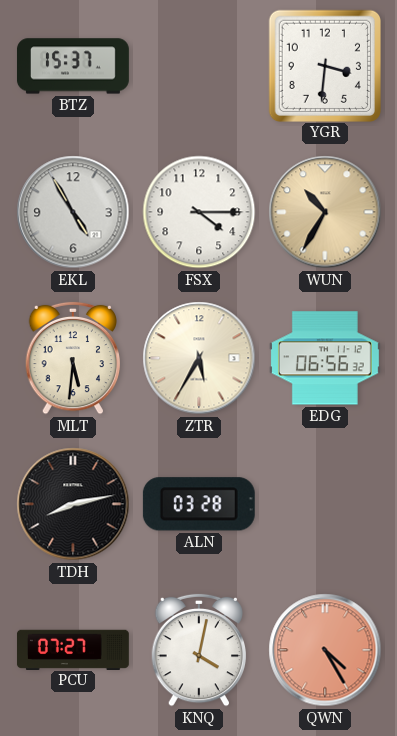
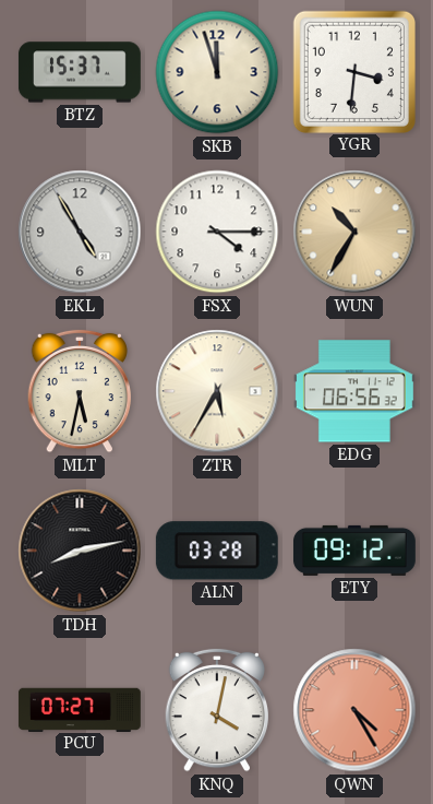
SKB: none -> 11:57
MLT: 5:31 -> 5:32
ETY: none -> 09:12
